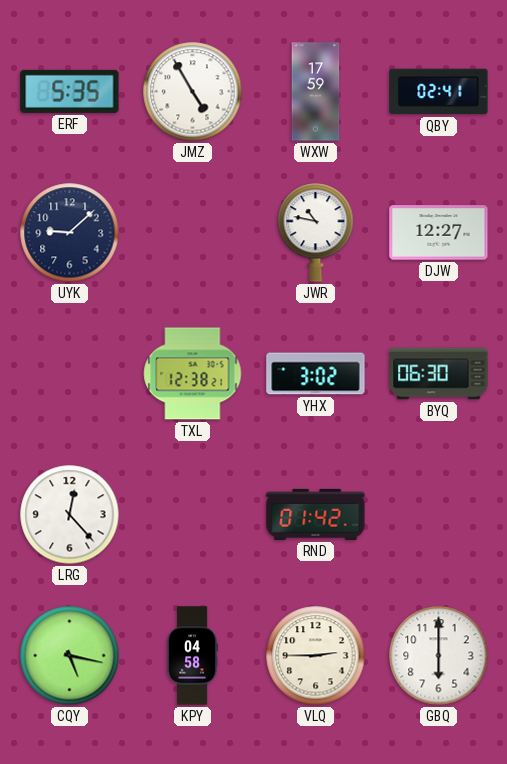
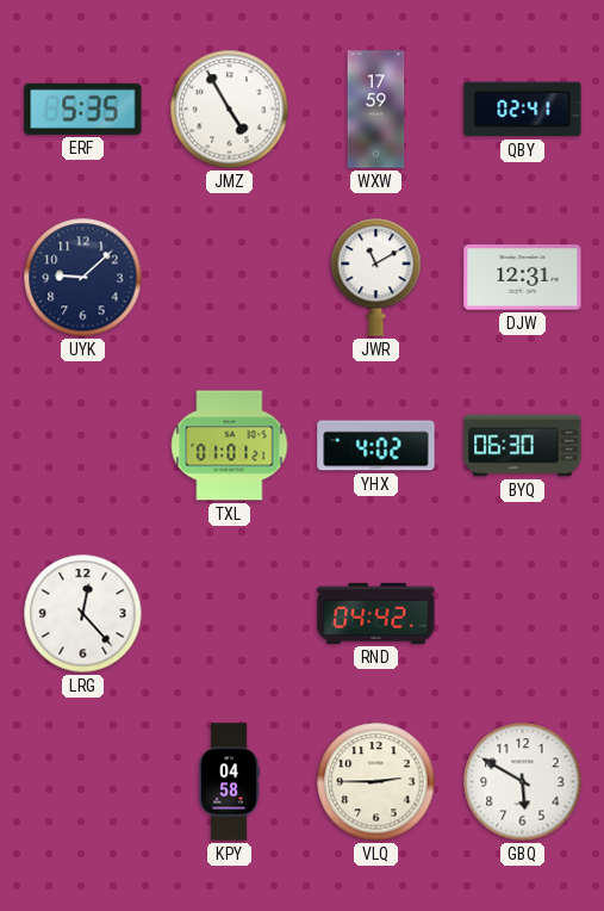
JWR: 10:47 -> 11:10
DJW: 12:27 -> 12:31
TXL: 12:38 -> 01:01
YHX: 3:02 -> 4:02
RND: 01:42 -> 04:42
CQY: 5:17 -> none
GBQ: 6:00 -> 5:50
